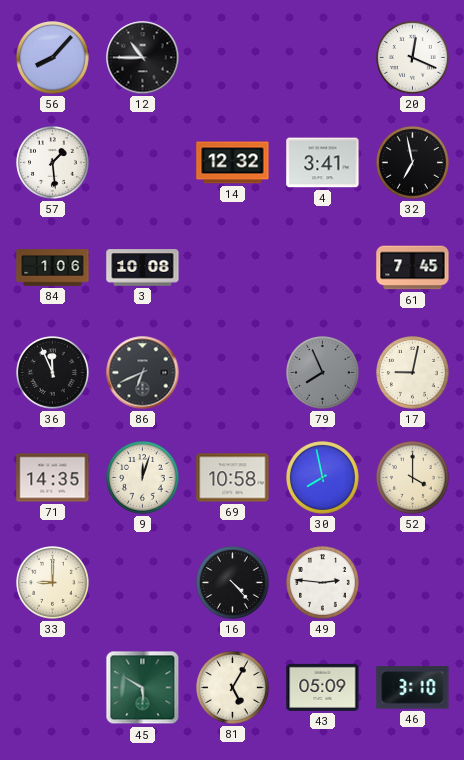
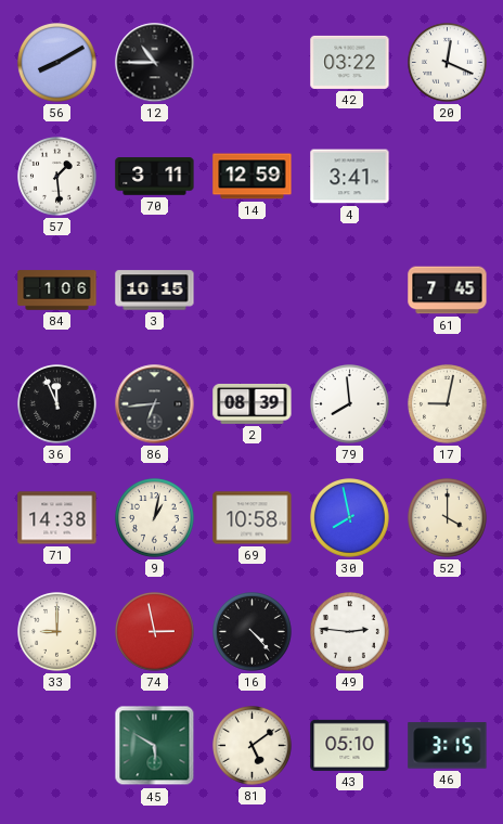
56: 8:07 -> 8:10
42: none -> 03:22
70: none -> 3:11
14: 12:32 -> 12:59
32: 6:58 -> none
3: 10:08 -> 10:15
86: 6:41 -> 6:44
2: none -> 08:39
79: 7:56 -> 7:59
79 dial: grey -> white
71: 14:35 -> 14:38
9: 12:03 -> 1:02
74: none -> 2:58
81: 5:05 -> 5:09
43: 05:09 -> 05:10
46: 3:10 -> 3:15
